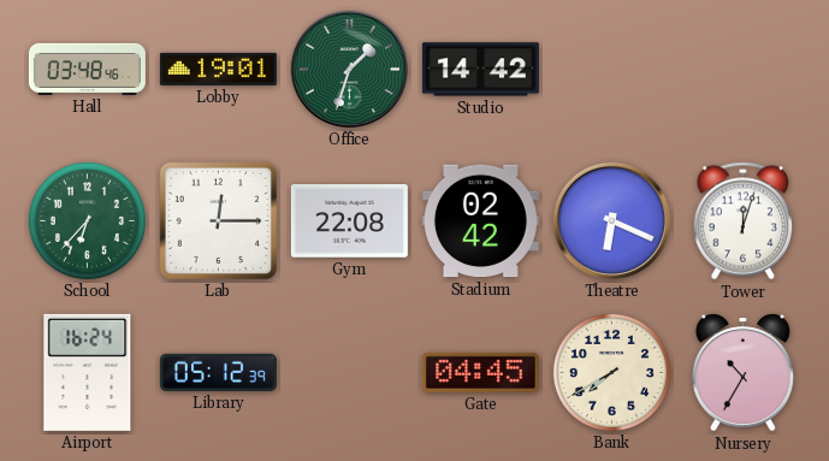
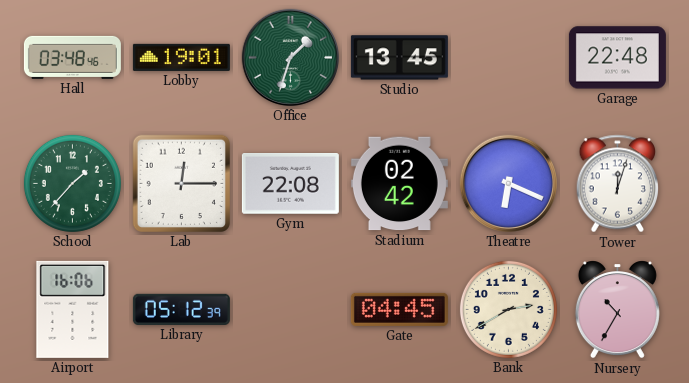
Studio: 14:42 -> 13:45
Garage: none -> 22:48
School: 6:37 -> 1:37
Airport: 16:24 -> 16:06
Bank: 7:40 -> 2:40
